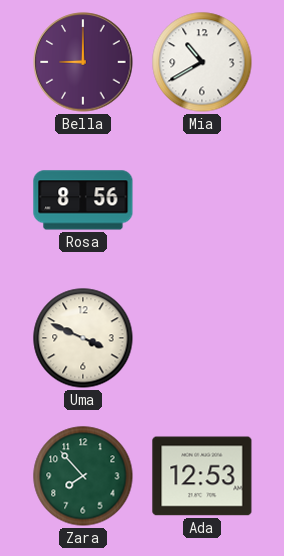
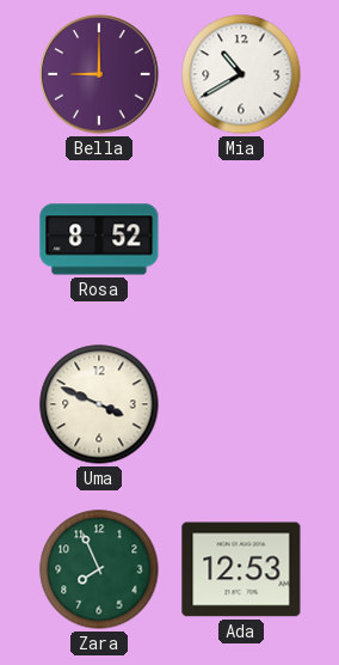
Rosa: 8:56 -> 8:52
Zara: 7:53 -> 7:56
